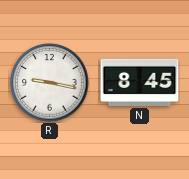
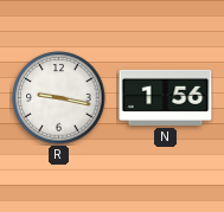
N: 8:45 -> 1:56
